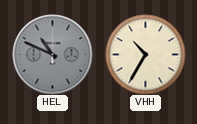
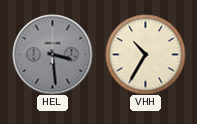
HEL: 10:49 -> 3:29
